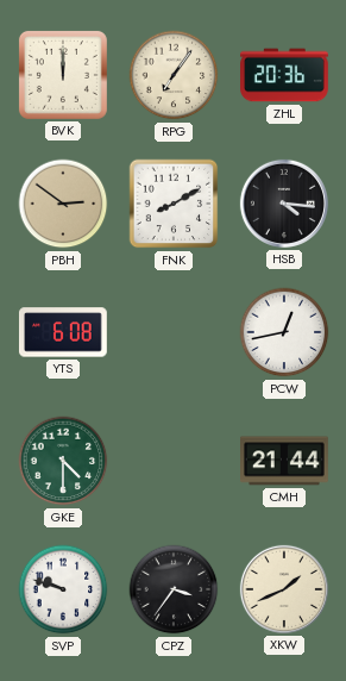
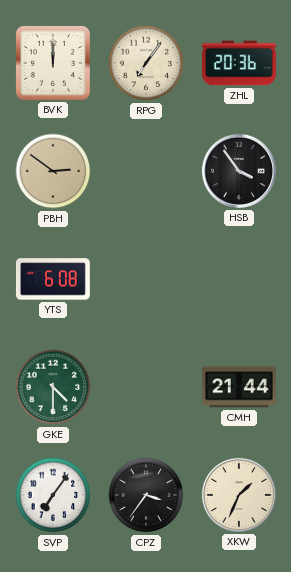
FNK: 8:10 -> none
HSB: 4:16 -> 3:54
PCW: 12:43 -> none
SVP: 9:48 -> 7:06
XKW: 1:41 -> 1:34
